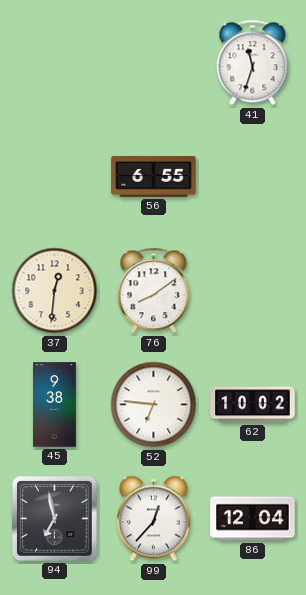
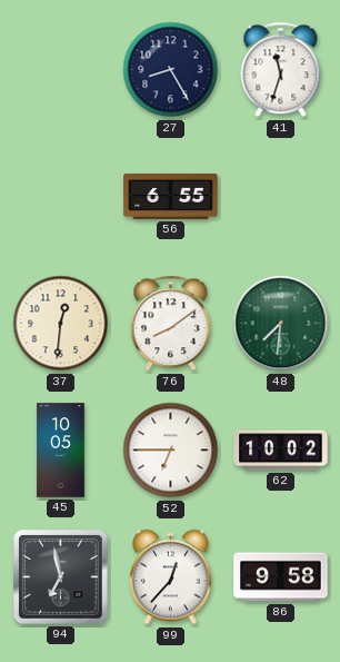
27: none -> 8:25
48: none -> 7:31
45: 9:38 -> 10:05
52: 6:46 -> 6:45
86: 12:04 -> 9:58
